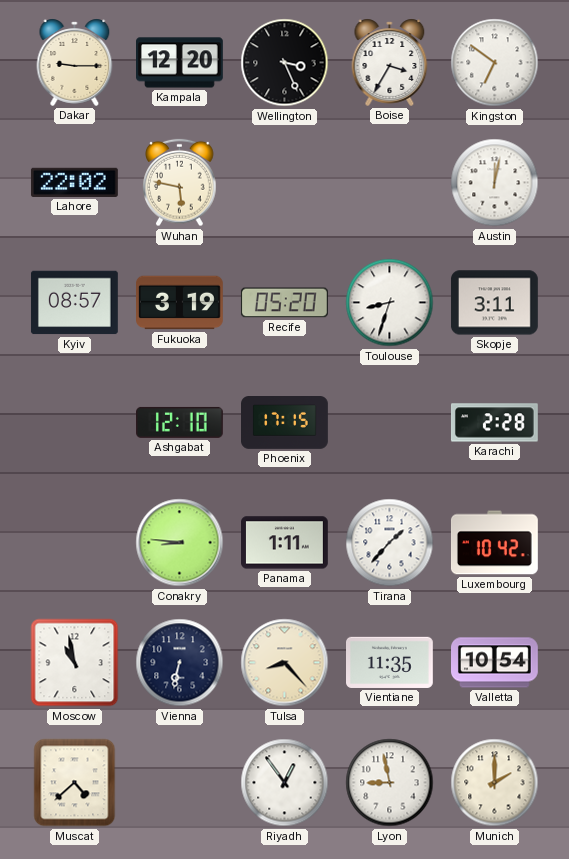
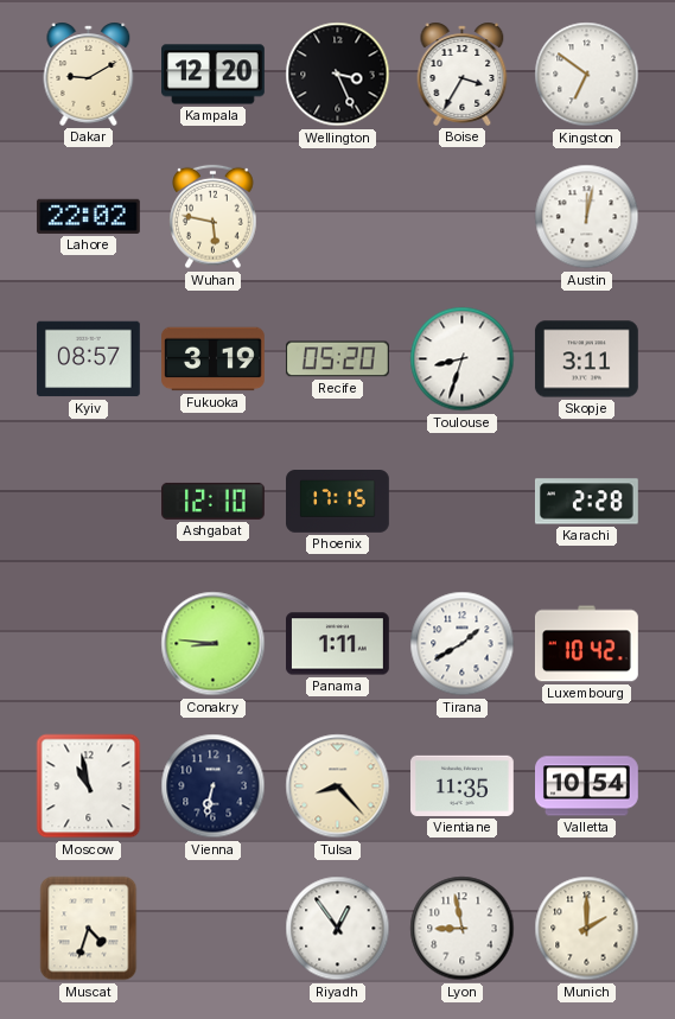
Dakar: 9:15 -> 9:10
Tirana: 1:37 -> 1:40
Muscat: 4:38 -> 4:33
